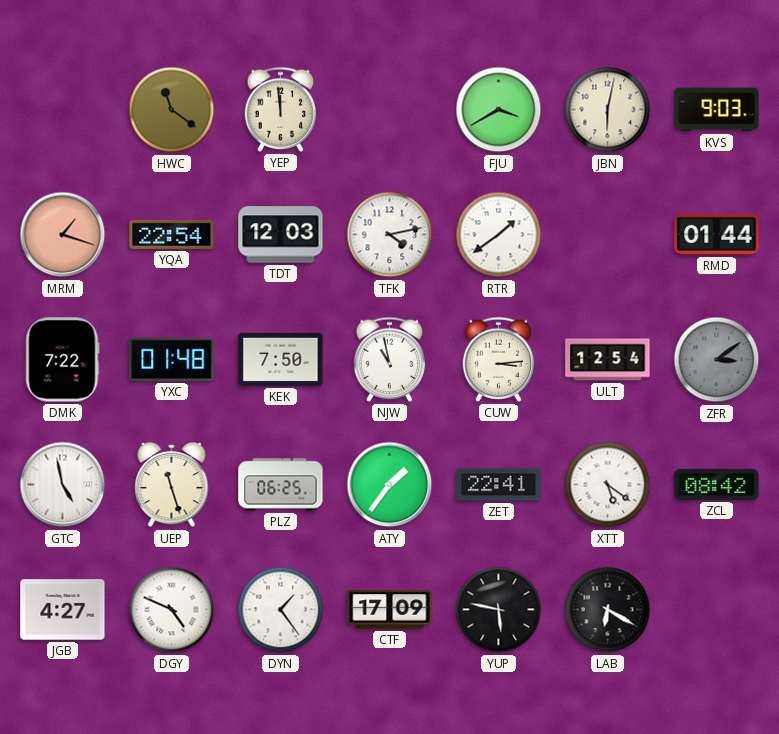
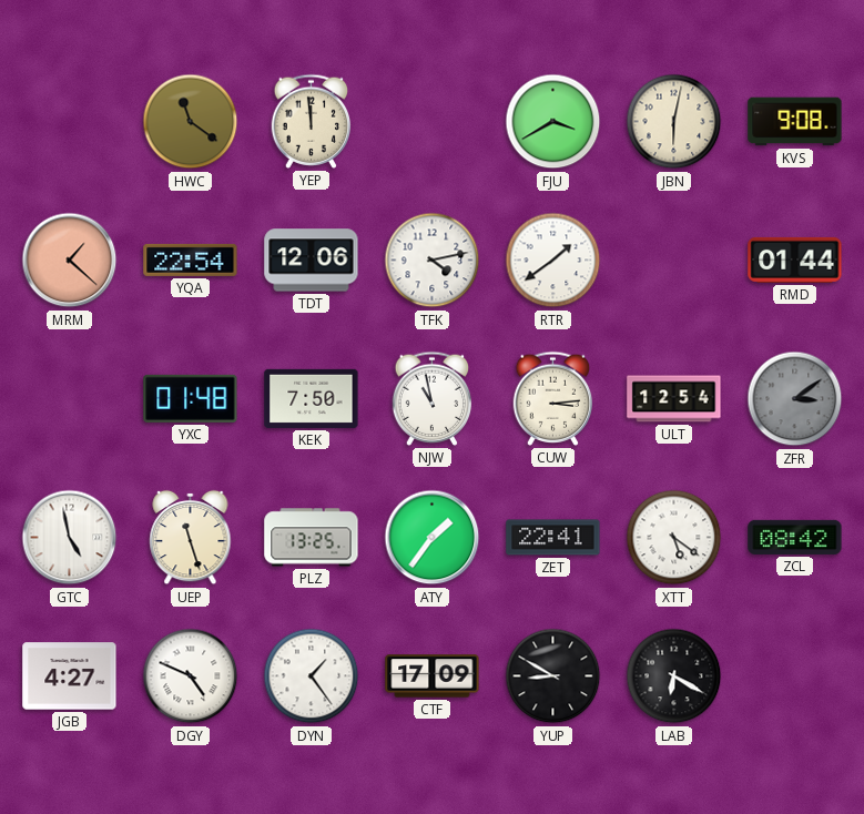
KVS: 9:03 -> 9:08
MRM: 1:18 -> 1:22
TDT: 12:03 -> 12:06
DMK: 7:22 -> none
PLZ: 06:25 -> 13:25
YUP: 5:47 -> 8:50
